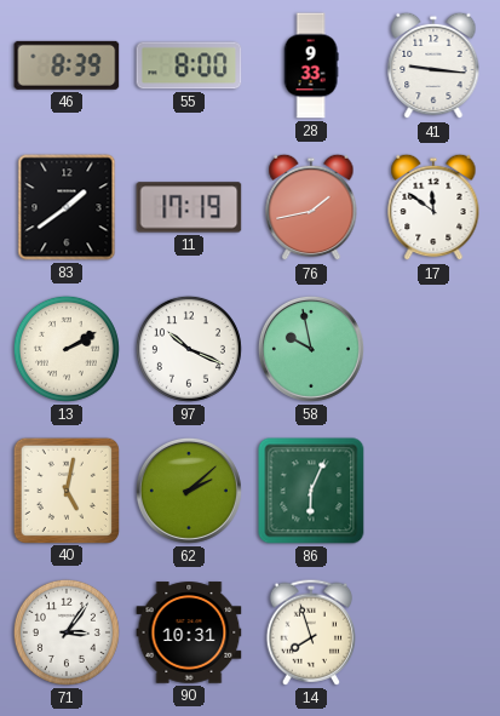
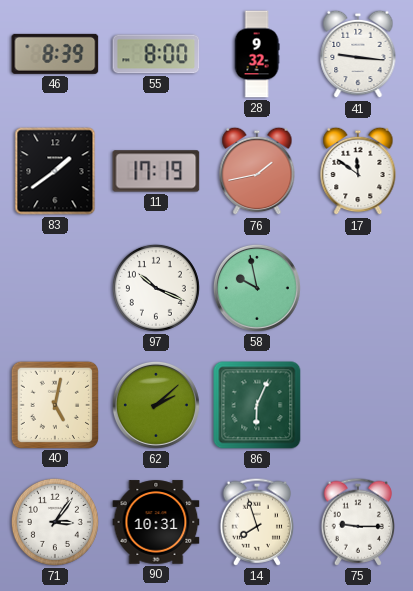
28: 9:33 -> 9:32
13: 2:10 -> none
75: none -> 9:15
